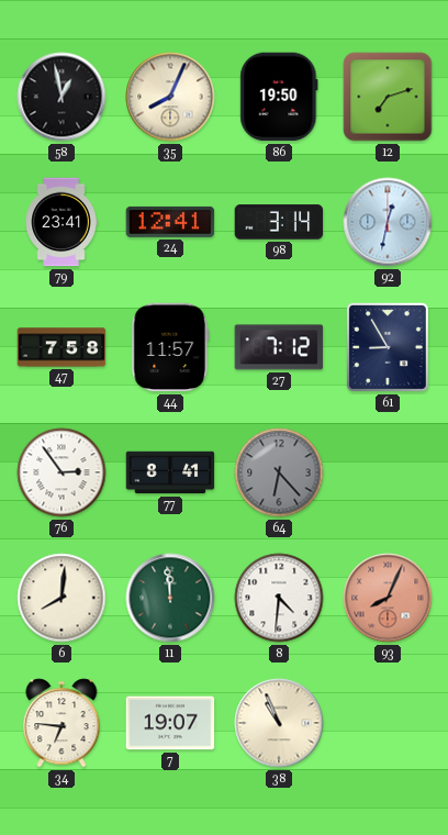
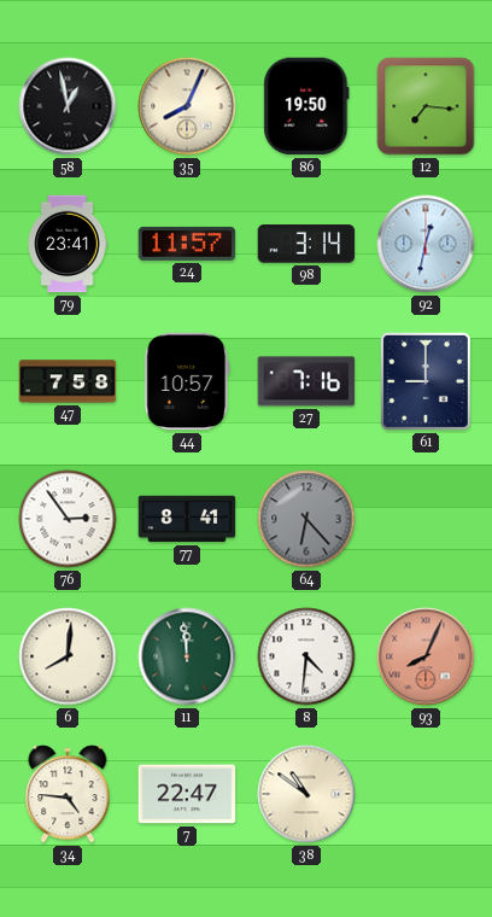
12: 7:12 -> 7:16
24: 12:41 -> 11:57
44: 11:57 -> 10:57
27: 7:12 -> 7:16
61: 8:55 -> 9:00
34: 6:46 -> 4:46
7: 19:07 -> 22:47
38: 10:56 -> 10:51
